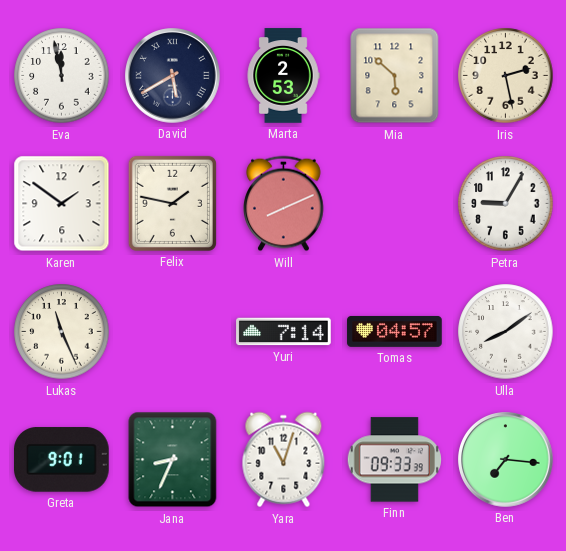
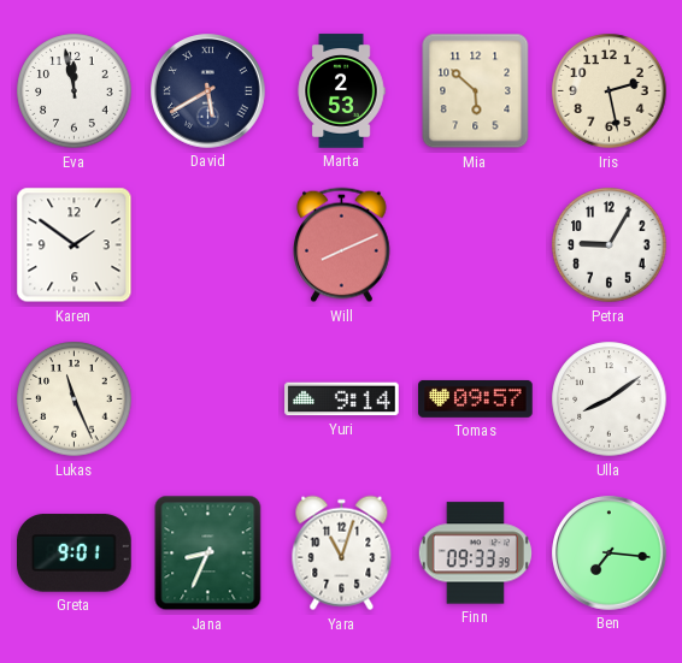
Felix: 1:47 -> none
Yuri: 7:14 -> 9:14
Tomas: 04:57 -> 09:57
